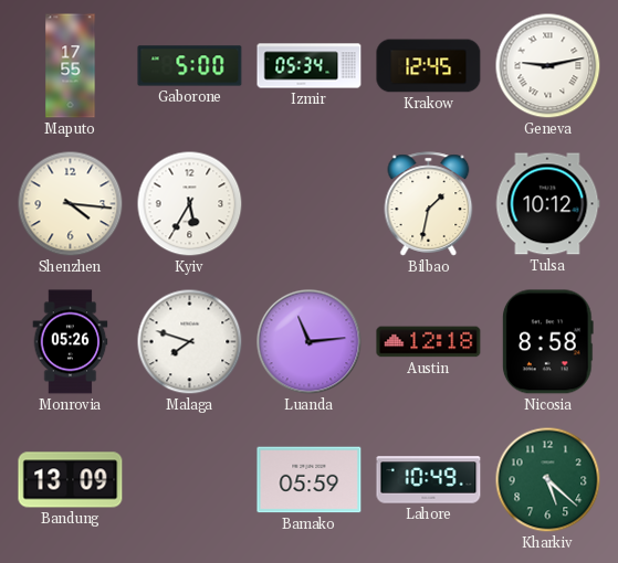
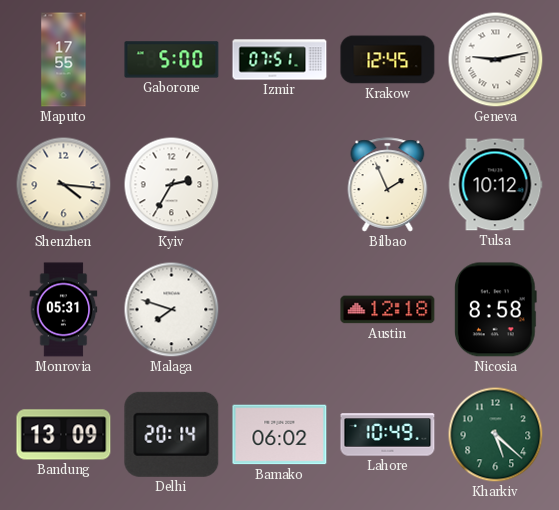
Izmir: 05:34 -> 07:51
Kyiv: 5:35 -> 2:35
Bilbao: 1:32 -> 1:56
Monrovia: 05:26 -> 05:31
Luanda: 11:14 -> none
Delhi: none -> 20:14
Bamako: 05:59 -> 06:02
